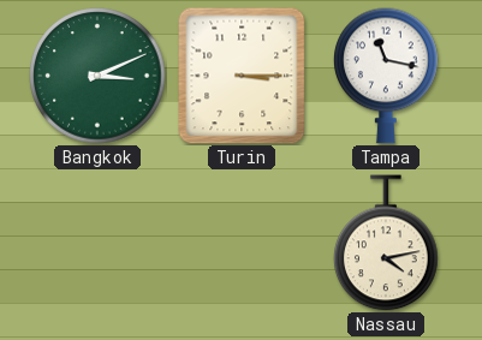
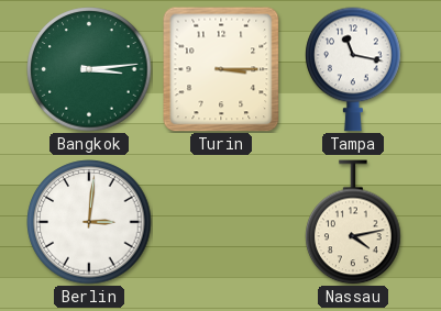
Bangkok: 3:11 -> 3:14
Berlin: none -> 3:01
